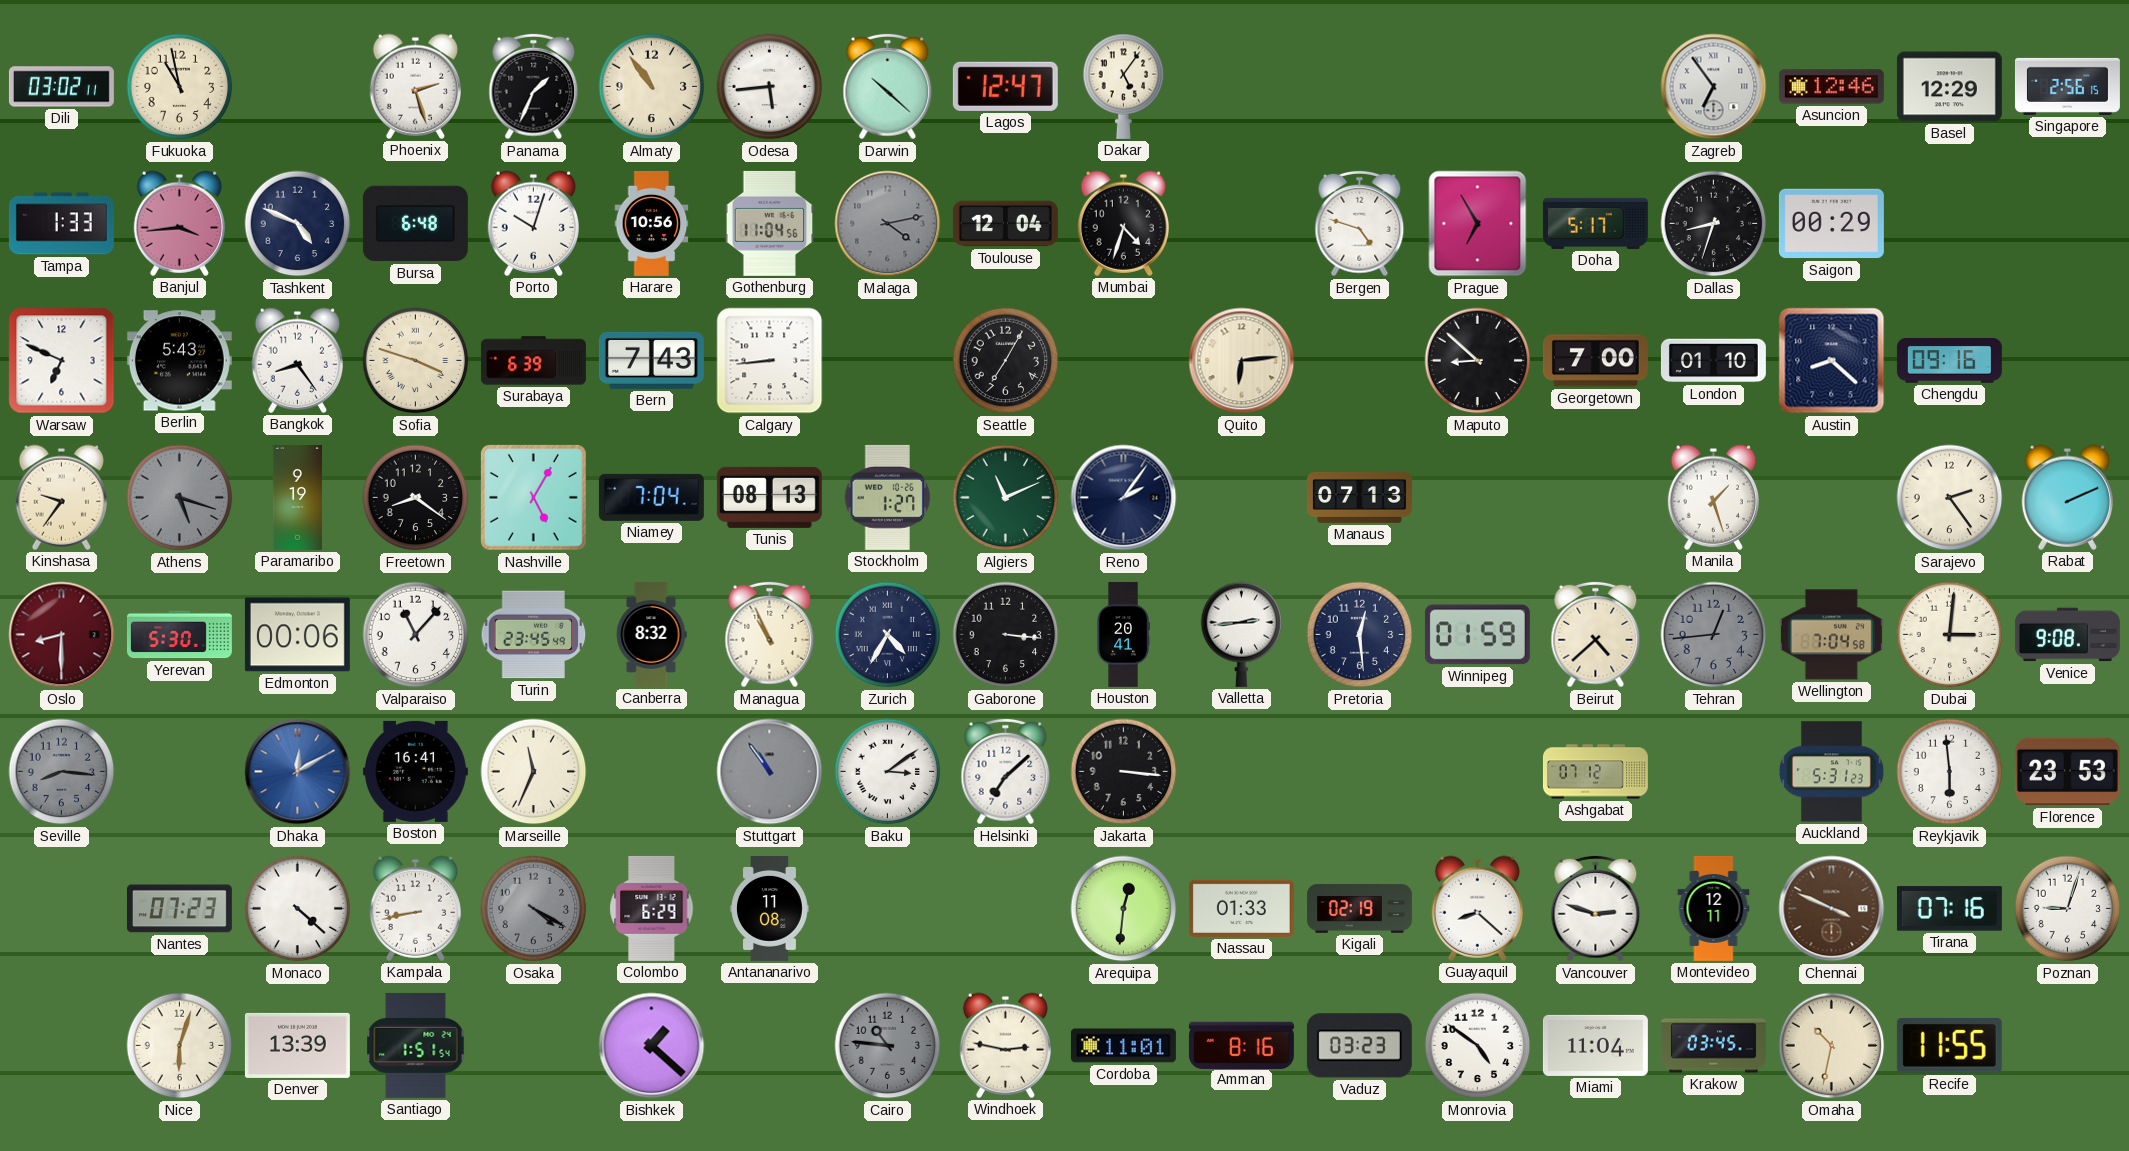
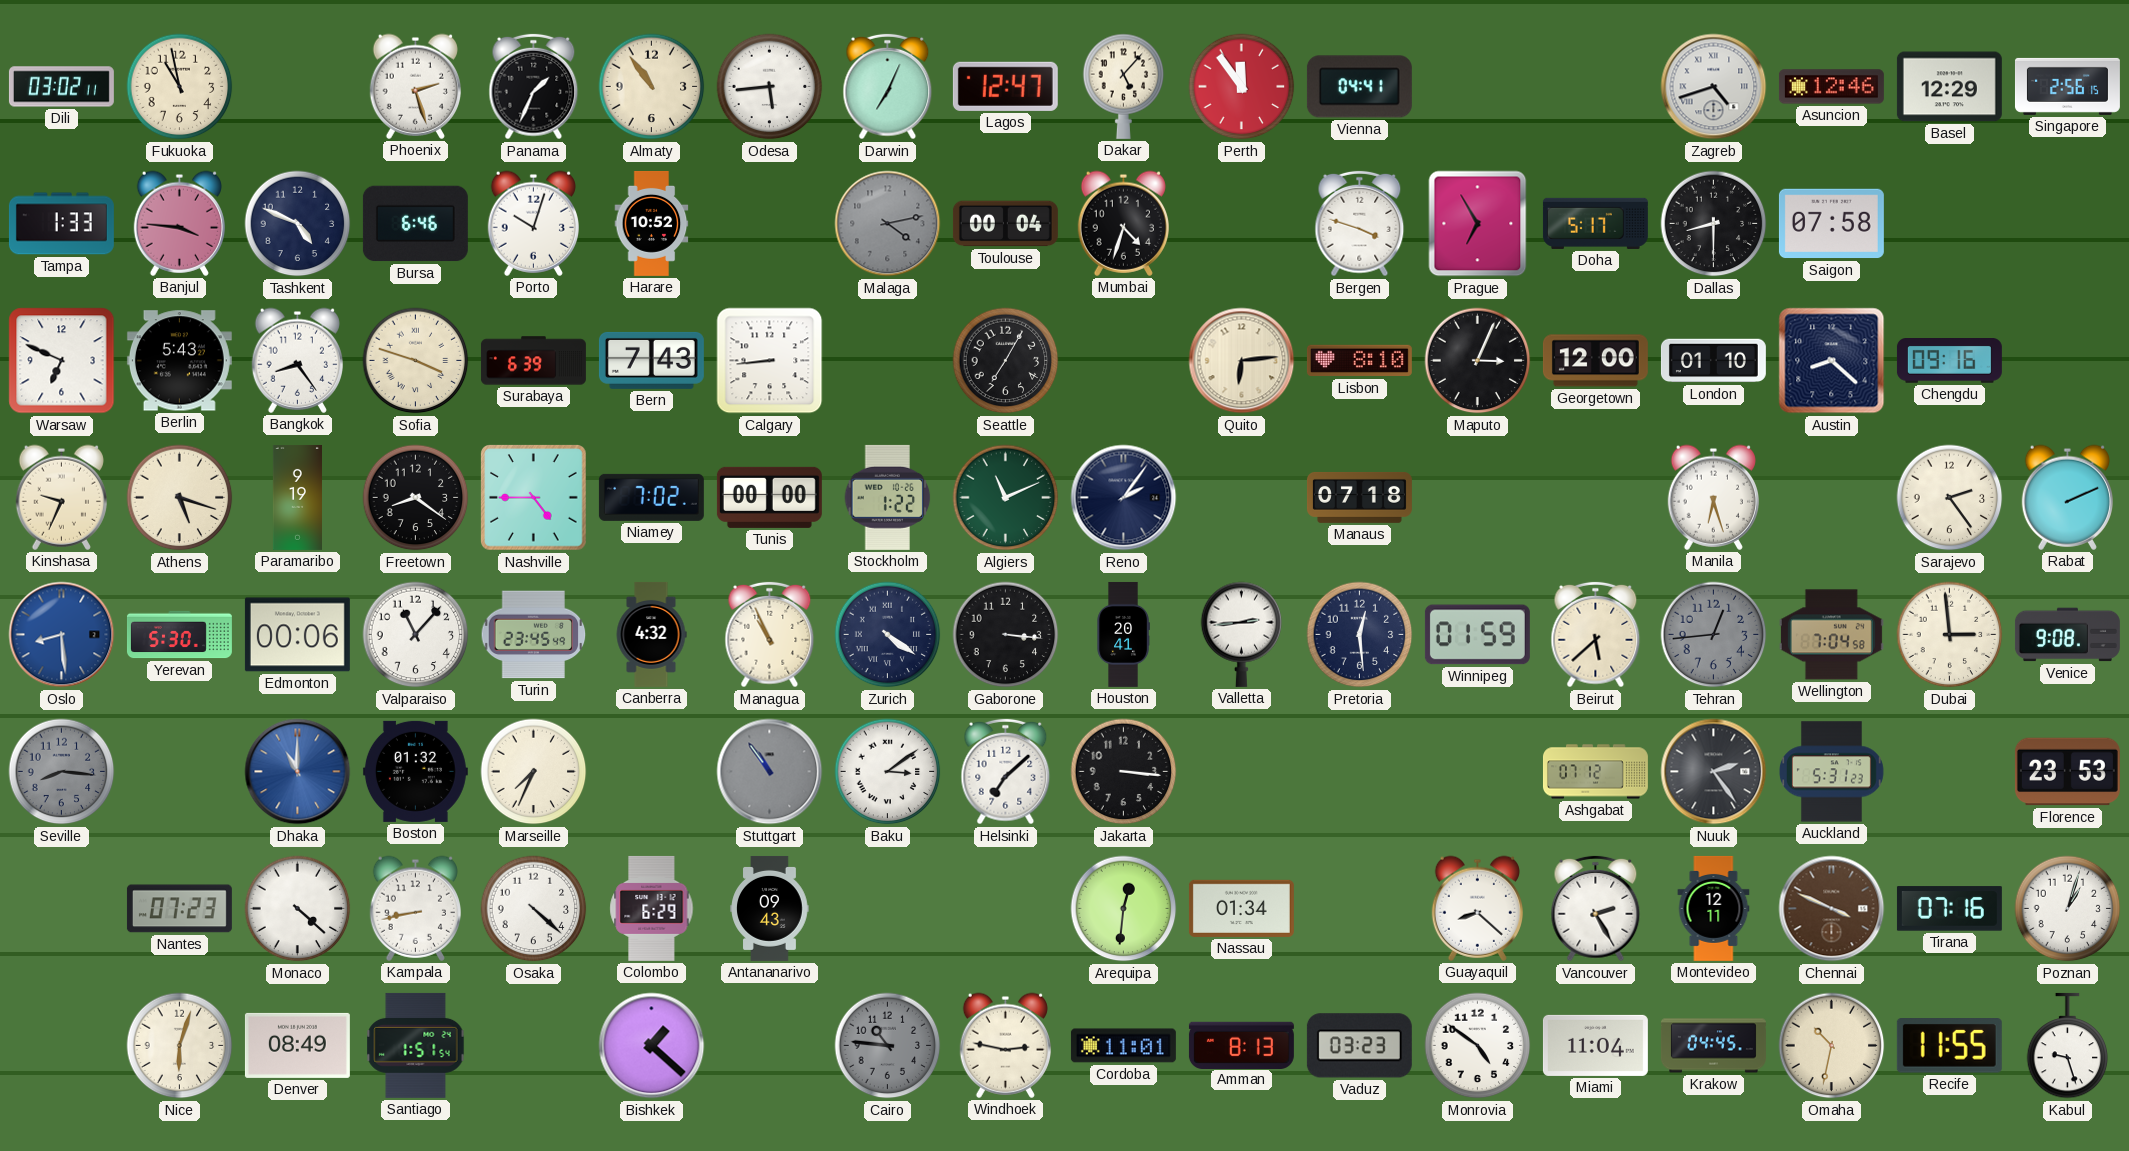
Darwin: 10:22 -> 7:04
Dakar: 5:06 -> 5:07
Perth: none -> 11:54
Vienna: none -> 04:41
Zagreb: 6:54 -> 4:42
Banjul: 3:44 -> 3:46
Bursa: 6:48 -> 6:46
Harare: 10:56 -> 10:52
Gothenburg: 11:04 -> none
Toulouse: 12:04 -> 00:04
Bergen: 4:48 -> 3:48
Dallas: 8:33 -> 8:30
Saigon: 00:29 -> 07:58
Lisbon: none -> 8:10
Maputo: 8:52 -> 3:04
Georgetown: 7:00 -> 12:00
Kinshasa: 9:36 -> 9:34
Athens dial: grey -> cream
Nashville: 5:05 -> 4:45
Niamey: 7:04 -> 7:02
Tunis: 08:13 -> 00:00
Stockholm: 1:27 -> 1:22
Manaus: 07:13 -> 07:18
Manila: 1:27 -> 6:27
Oslo: 8:30 -> 8:29
Oslo dial: burgundy -> blue
Canberra: 8:32 -> 4:32
Zurich: 4:35 -> 4:21
Beirut: 4:38 -> 5:38
Dubai: 3:01 -> 2:59
Dhaka: 12:10 -> 11:00
Boston: 16:41 -> 01:32
Marseille: 11:34 -> 7:34
Nuuk: none -> 2:24
Reykjavik: 5:59 -> none
Osaka: 4:20 -> 4:22
Osaka dial: grey -> white
Antananarivo: 11:08 -> 09:43
Nassau: 01:33 -> 01:34
Kigali: 02:19 -> none
Vancouver: 2:48 -> 2:25
Poznan: 9:03 -> 1:03
Denver: 13:39 -> 08:49
Amman: 8:16 -> 8:13
Krakow: 03:45 -> 04:45
Kabul: none -> 9:27
